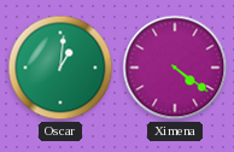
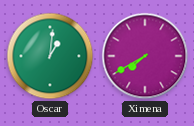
Ximena: 4:21 -> 7:40
